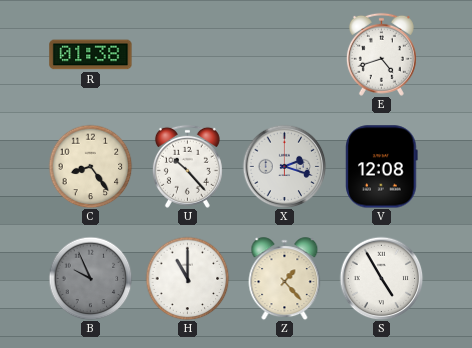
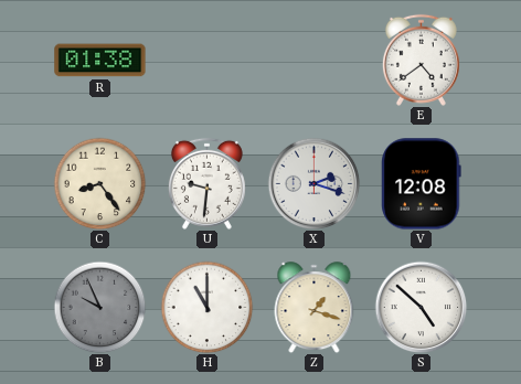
E: 4:42 -> 4:39
U: 10:23 -> 9:31
Z: 1:23 -> 1:18
S: 4:55 -> 4:52
